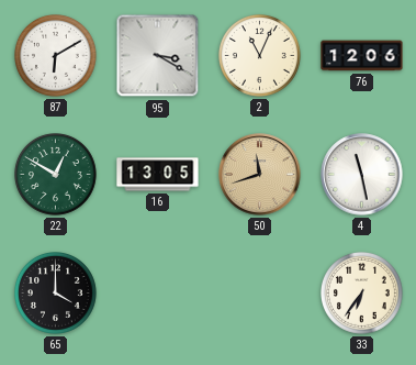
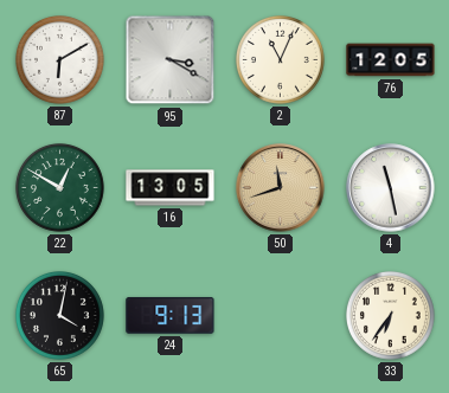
76: 12:06 -> 12:05
65: 4:00 -> 4:02
24: none -> 9:13
